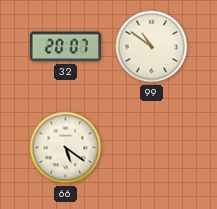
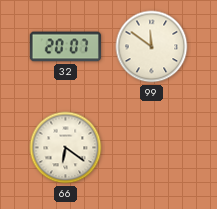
99: 10:51 -> 11:51
66: 5:21 -> 6:21
